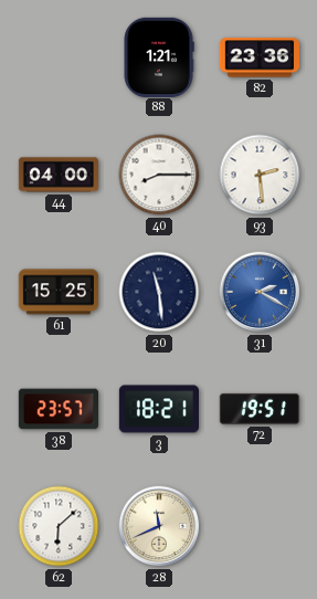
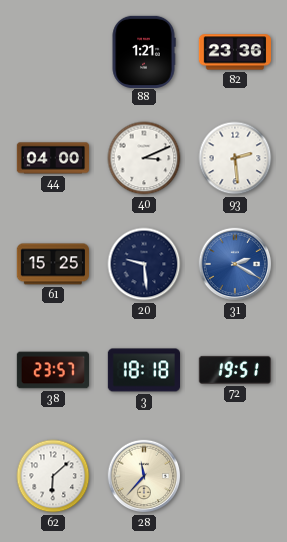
40: 8:15 -> 3:11
20: 11:29 -> 9:29
3: 18:21 -> 18:18
28: 11:41 -> 11:37
